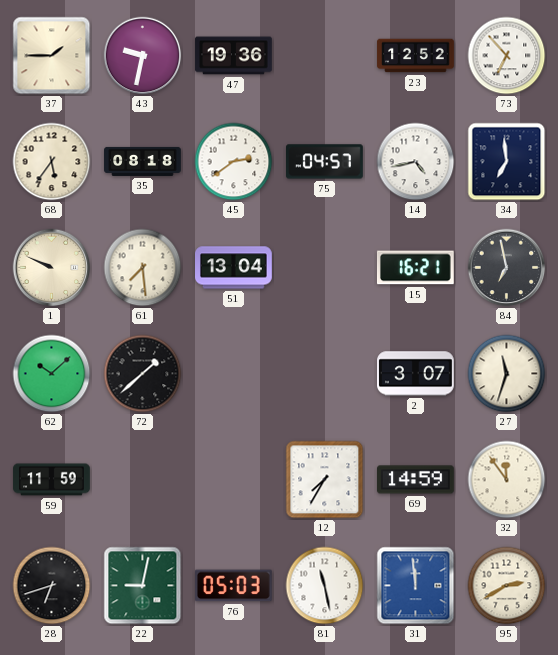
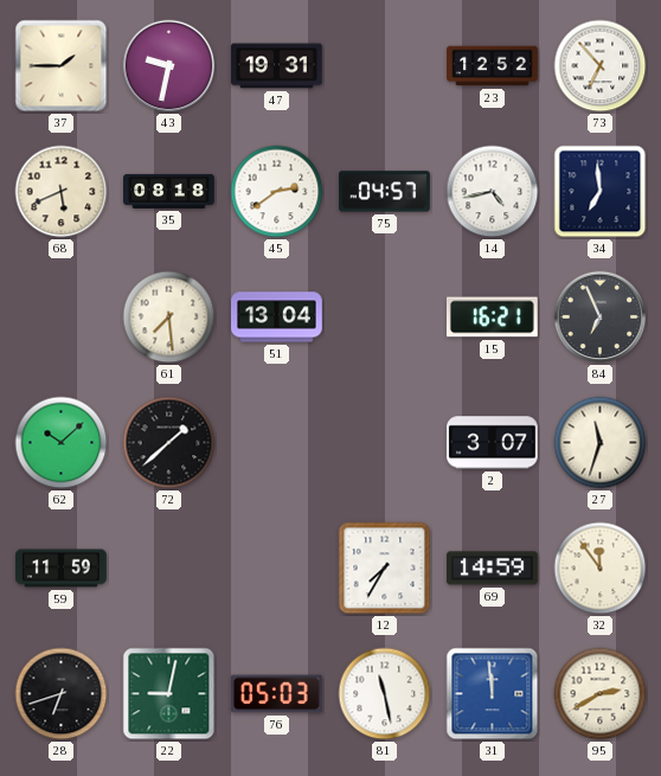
47: 19:36 -> 19:31
68: 5:36 -> 5:41
1: 9:49 -> none
84: 6:58 -> 6:56
